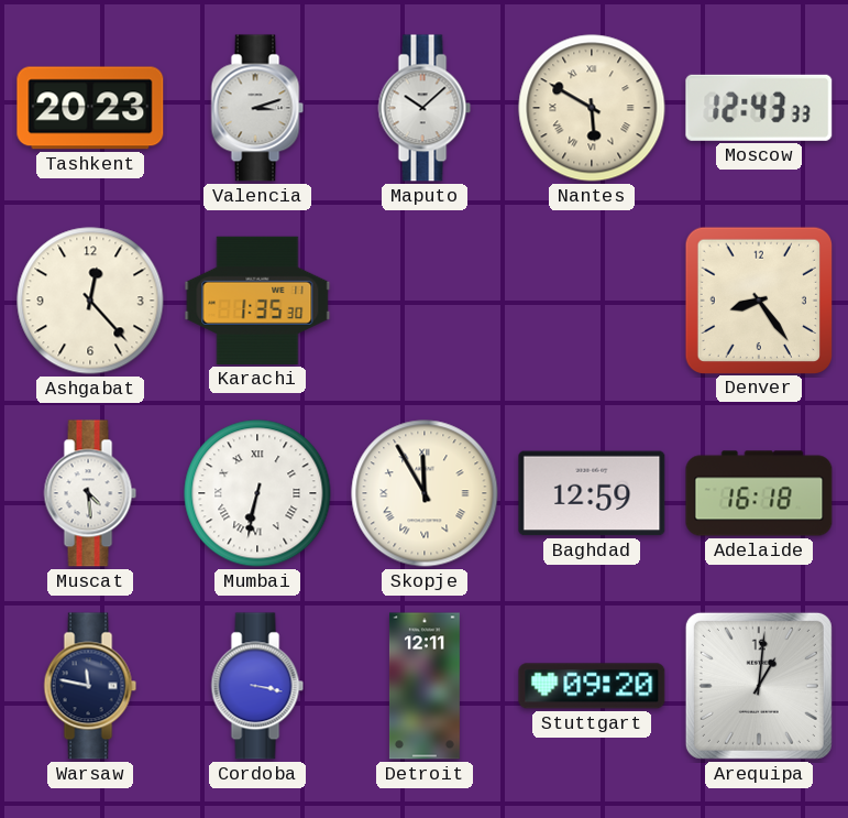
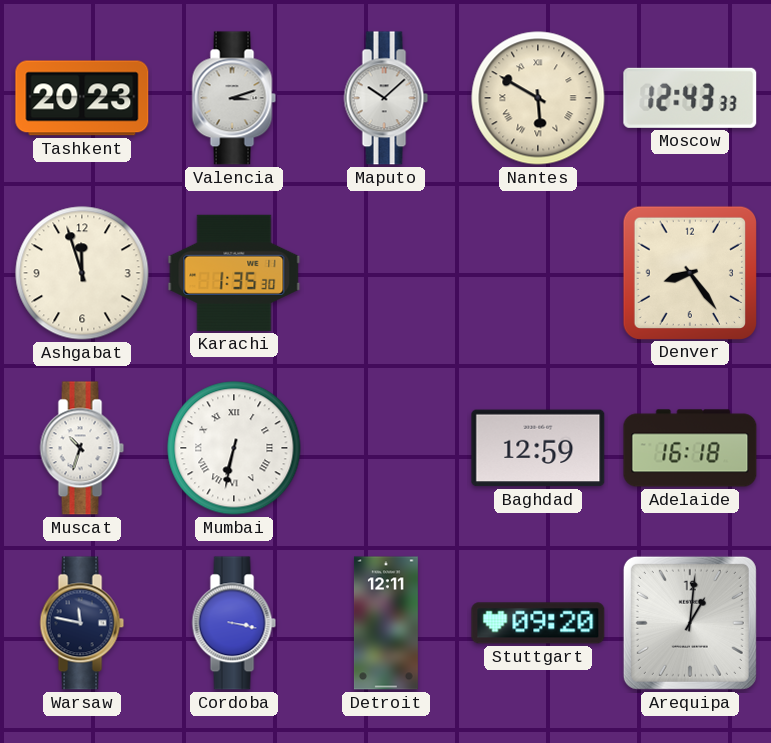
Ashgabat: 12:23 -> 11:57
Muscat: 4:29 -> 10:33
Skopje: 11:55 -> none
